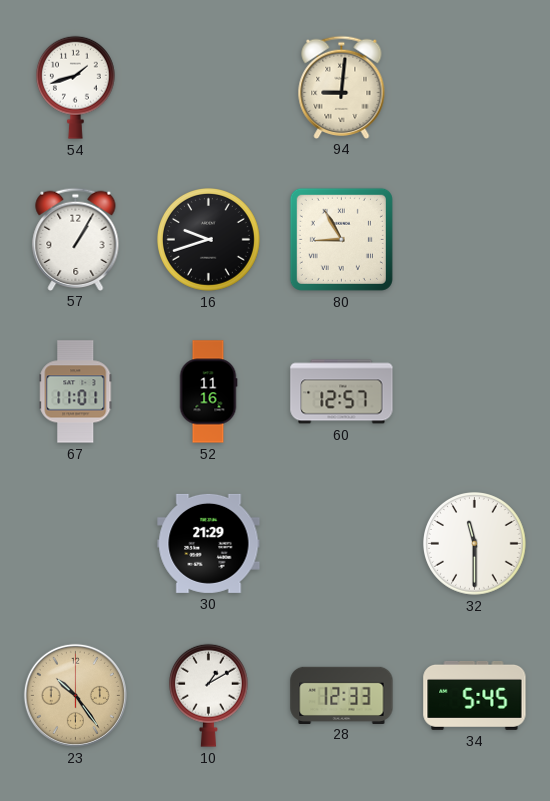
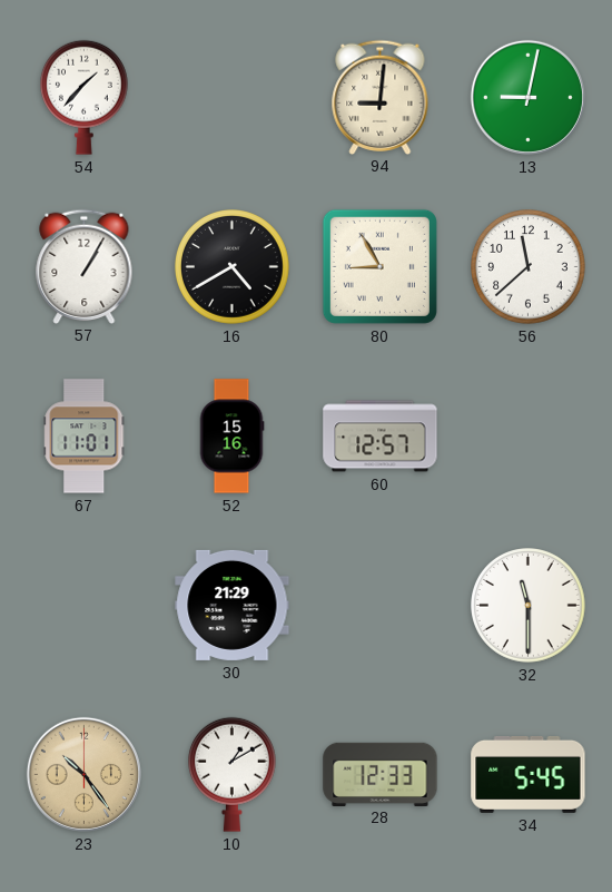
54: 1:42 -> 1:37
13: none -> 9:02
16: 9:42 -> 4:40
56: none -> 11:38
52: 11:16 -> 15:16
